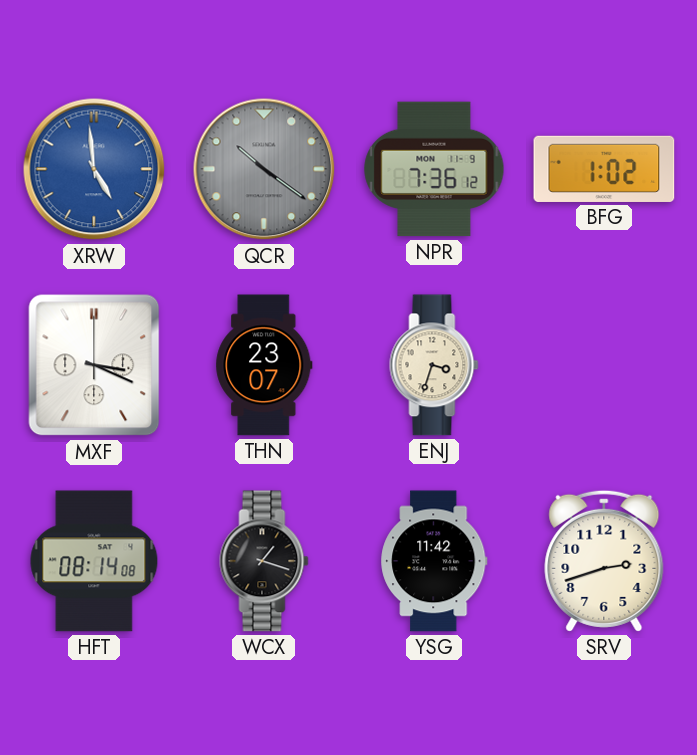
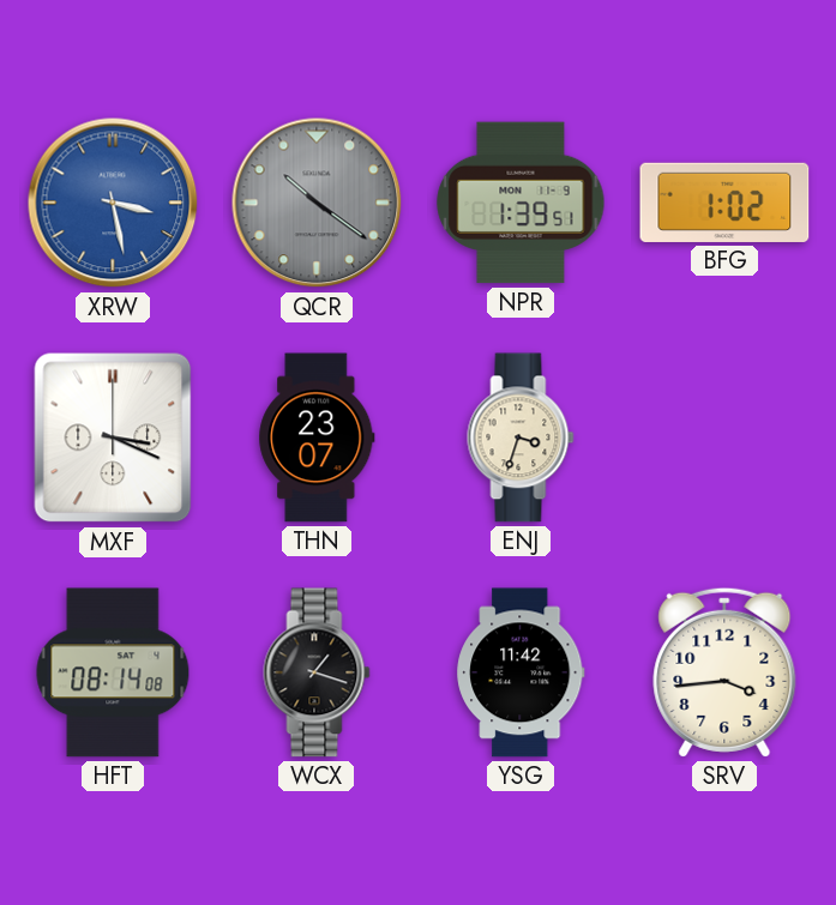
XRW: 4:59 -> 3:28
NPR: 7:36 -> 1:39
SRV: 2:42 -> 3:44
